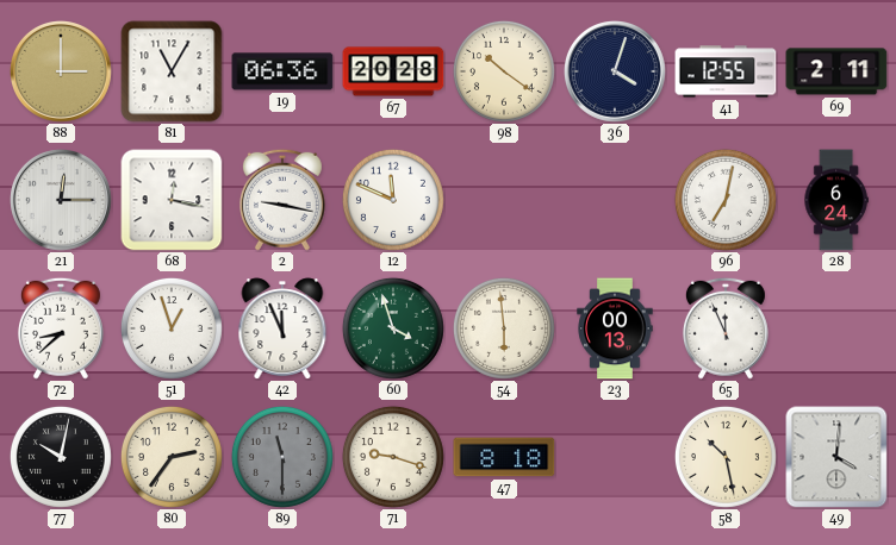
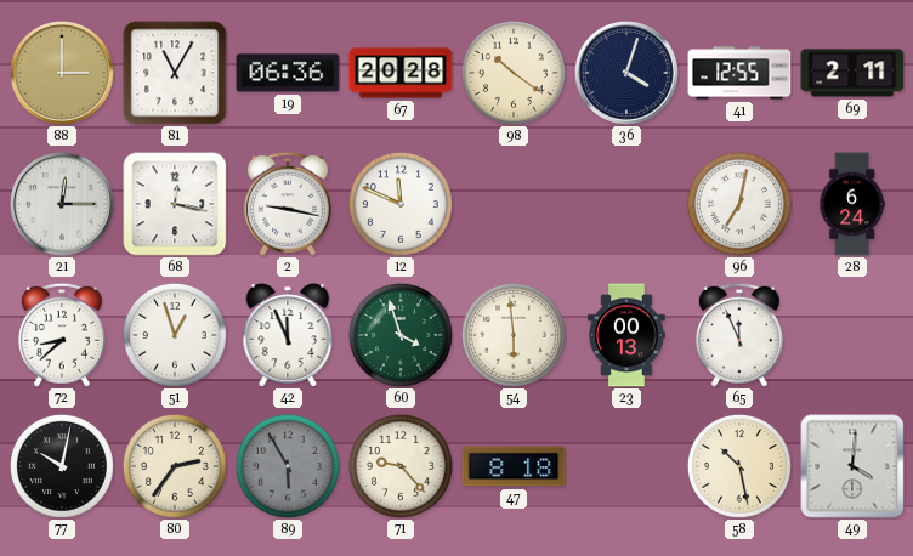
89: 11:30 -> 5:55
71: 9:18 -> 9:23
